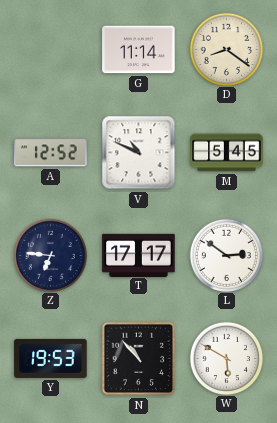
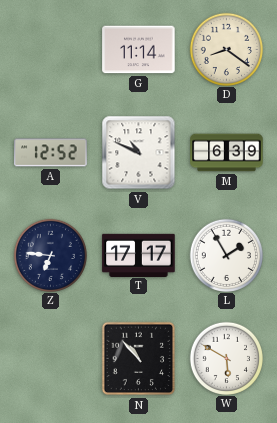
M: 5:45 -> 6:39
L: 2:51 -> 1:55
Y: 19:53 -> none
